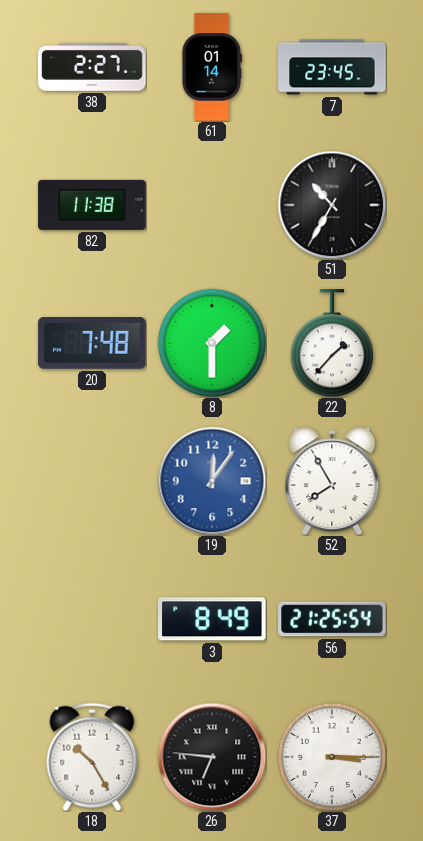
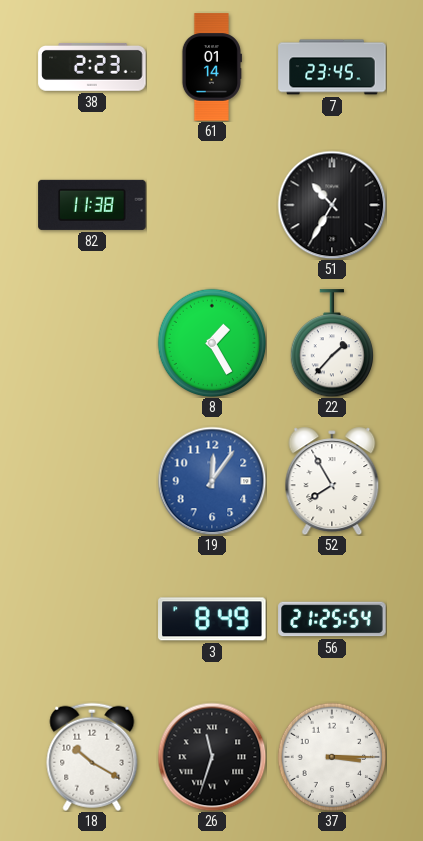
38: 2:27 -> 2:23
20: 7:48 -> none
8: 1:30 -> 1:25
18: 10:25 -> 10:20
26: 6:46 -> 11:33
